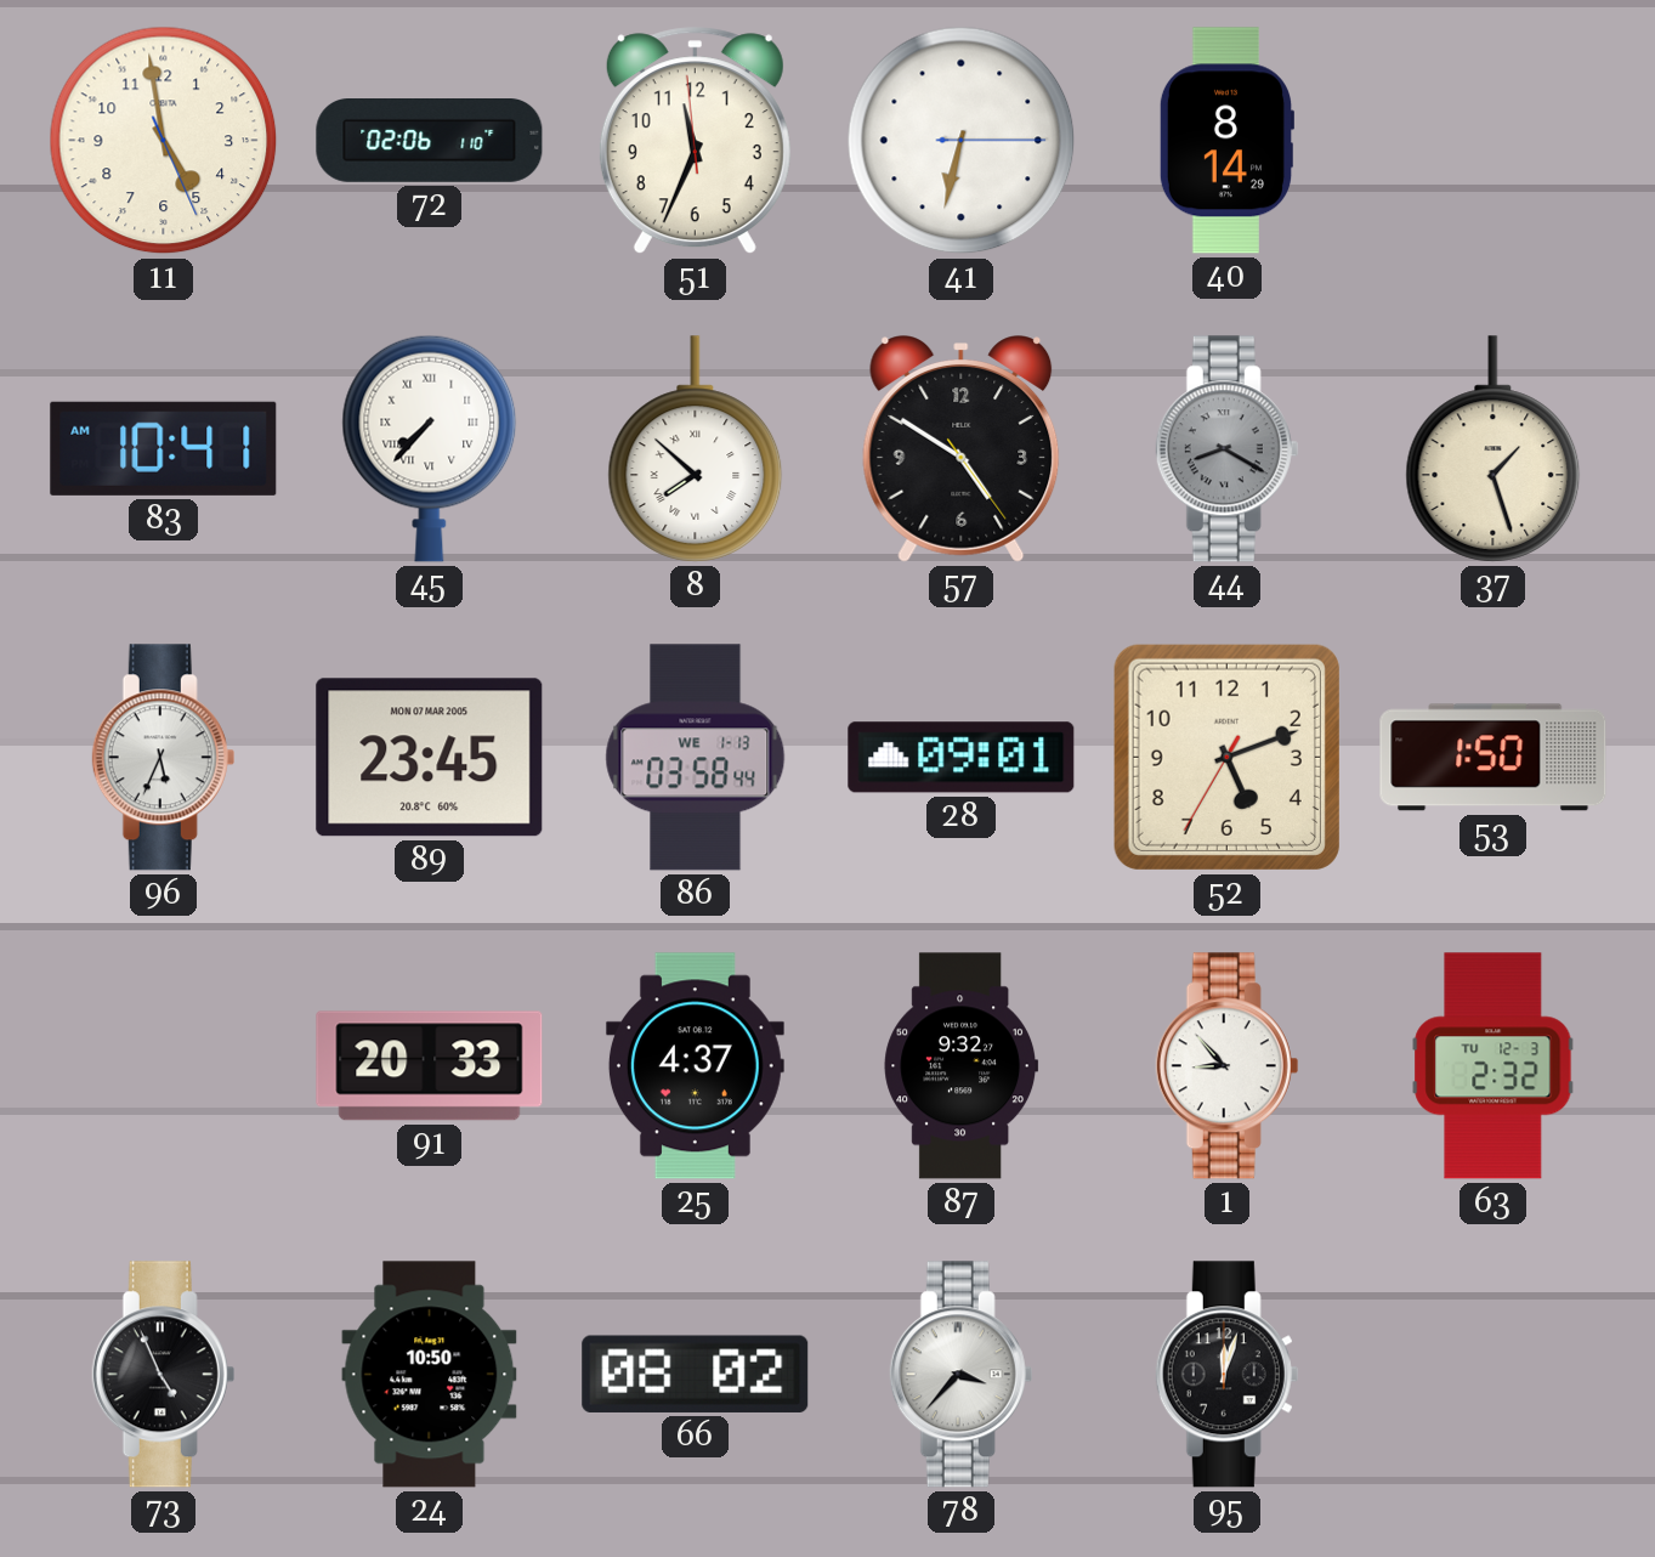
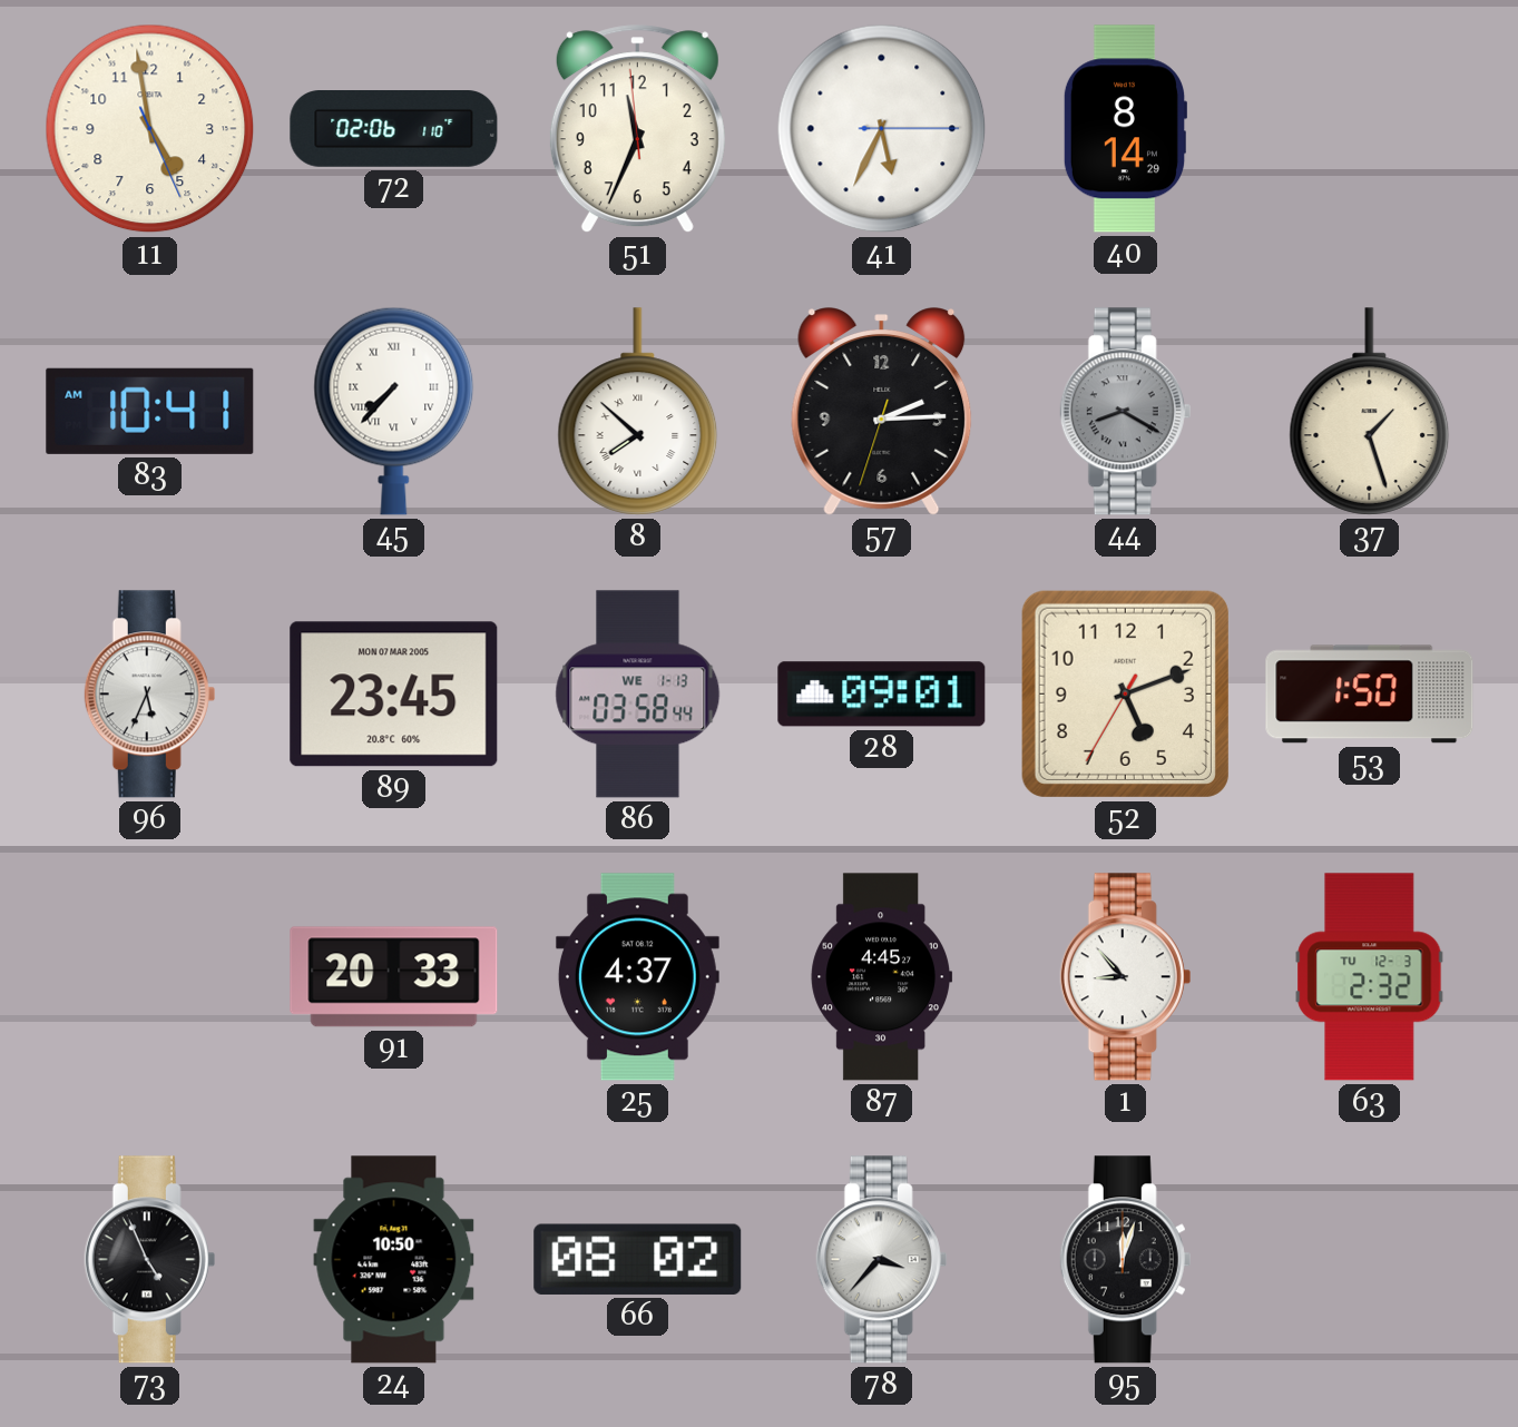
41: 6:32 -> 5:34
57: 4:50 -> 2:14
87: 9:32 -> 4:45
